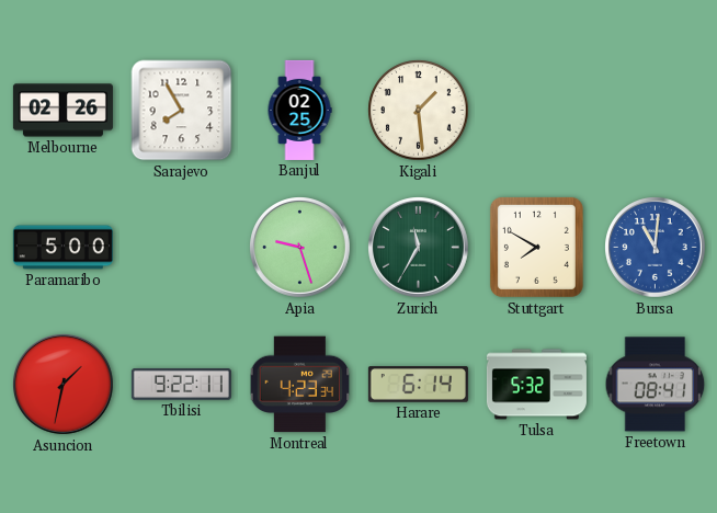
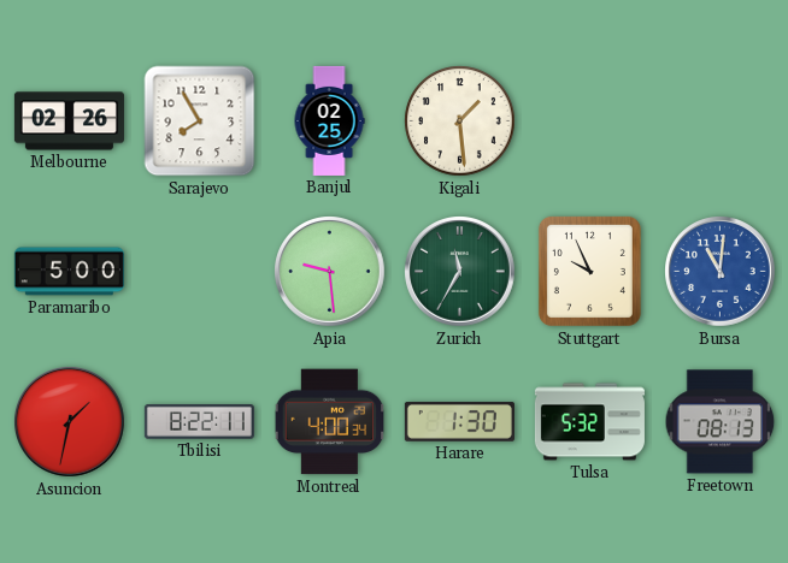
Apia: 9:27 -> 9:29
Stuttgart: 7:50 -> 9:56
Tbilisi: 9:22 -> 8:22
Montreal: 4:23 -> 4:00
Harare: 6:14 -> 1:30
Freetown: 08:41 -> 08:13
